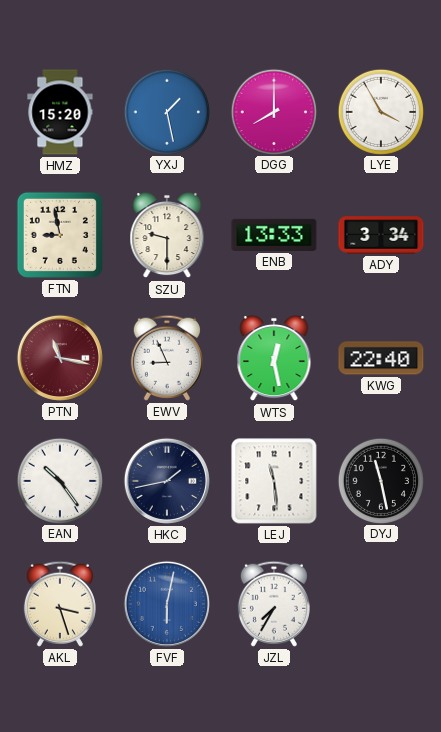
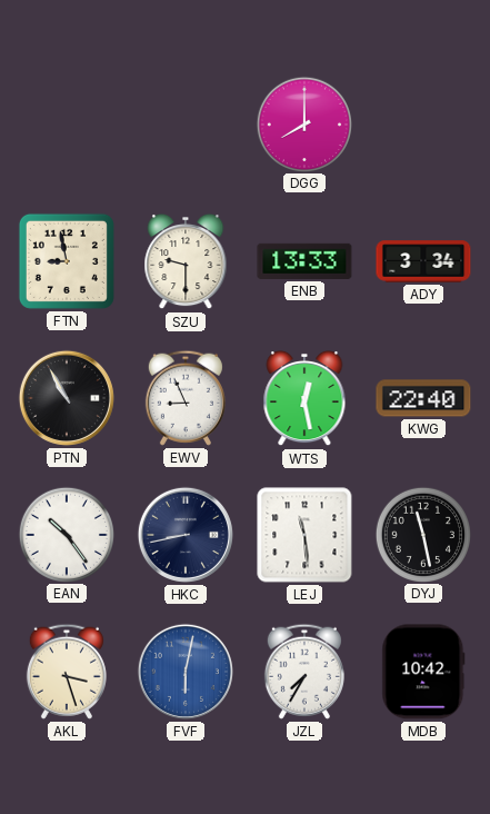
HMZ: 15:20 -> none
YXJ: 1:28 -> none
LYE: 3:55 -> none
PTN: 11:17 -> 10:55
PTN dial: burgundy -> black
HKC: 1:43 -> 8:43
MDB: none -> 10:42
